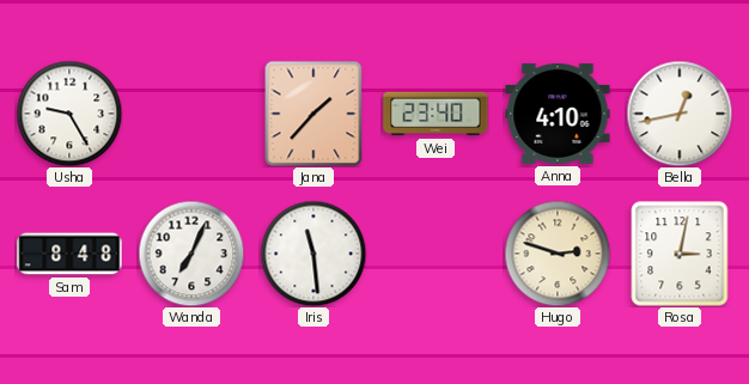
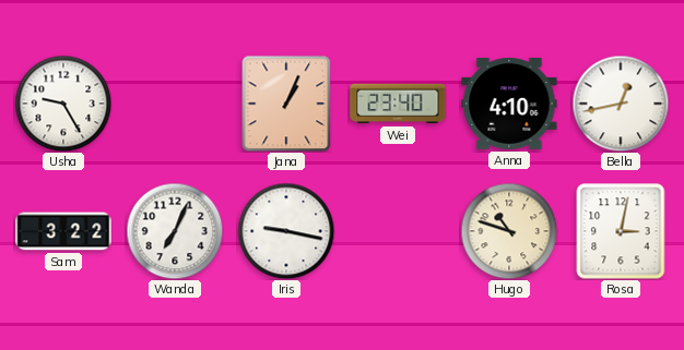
Jana: 1:37 -> 1:04
Sam: 8:48 -> 3:22
Iris: 11:29 -> 9:17
Hugo: 2:48 -> 10:48
